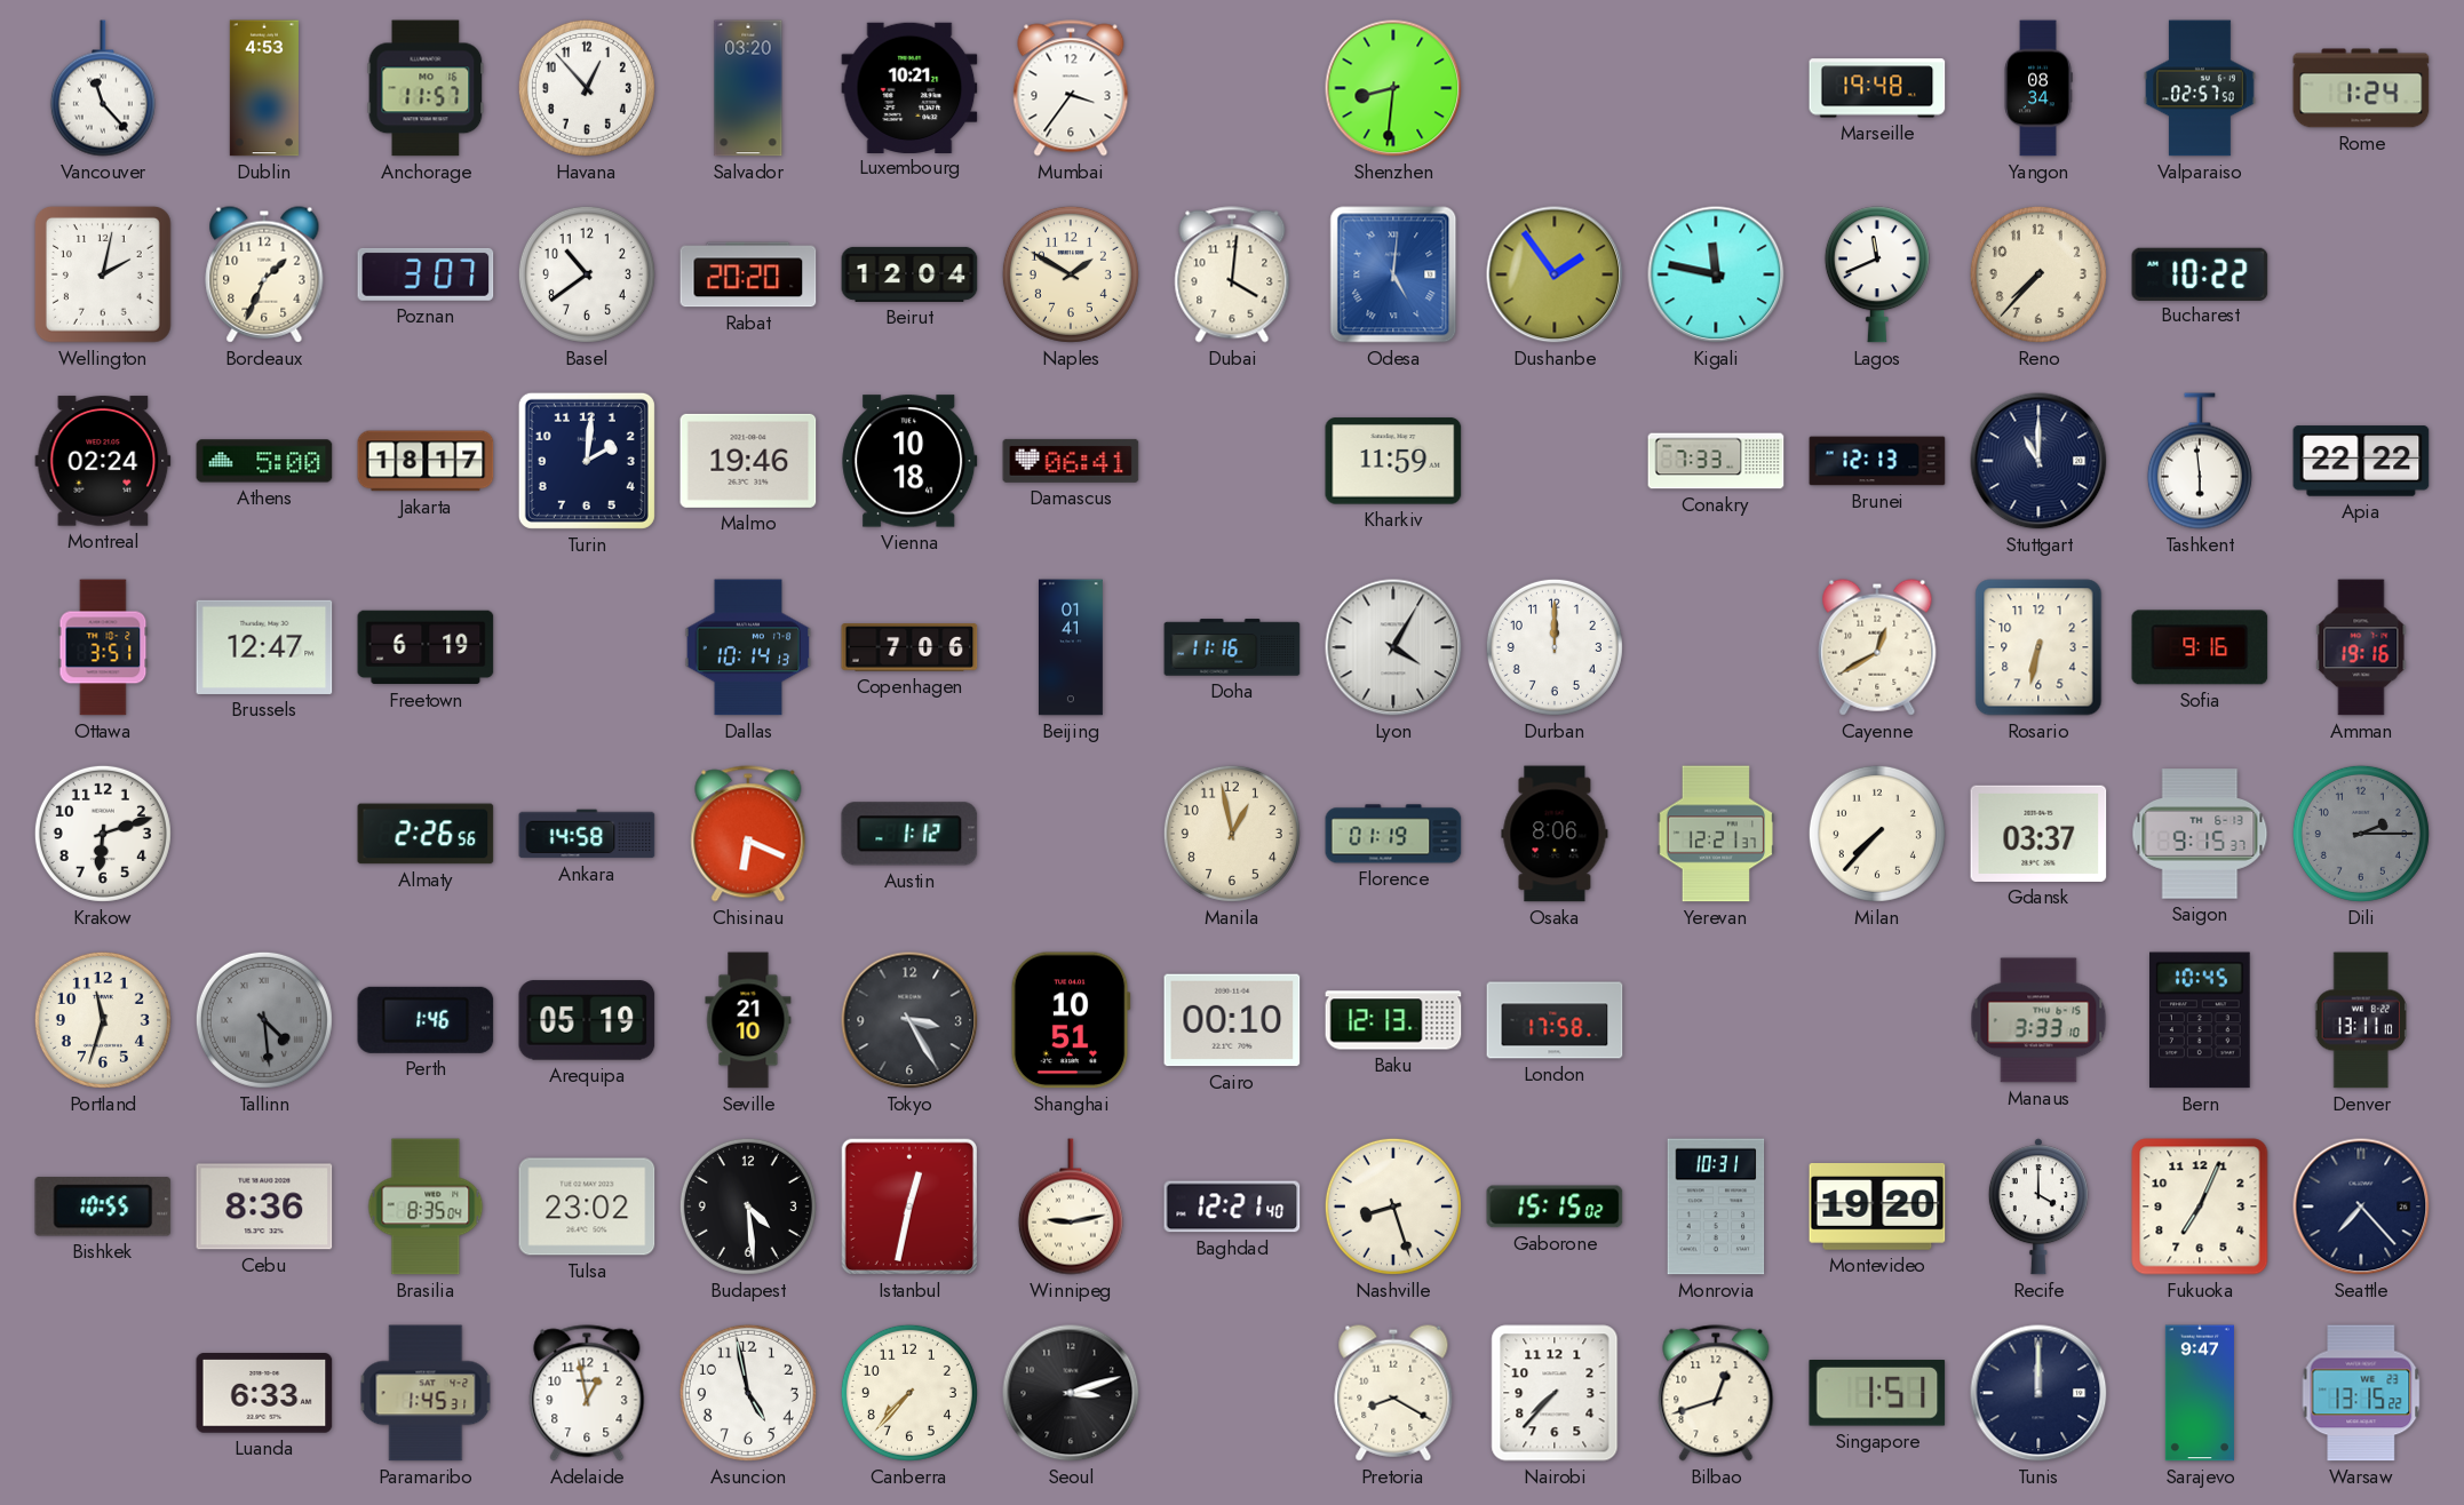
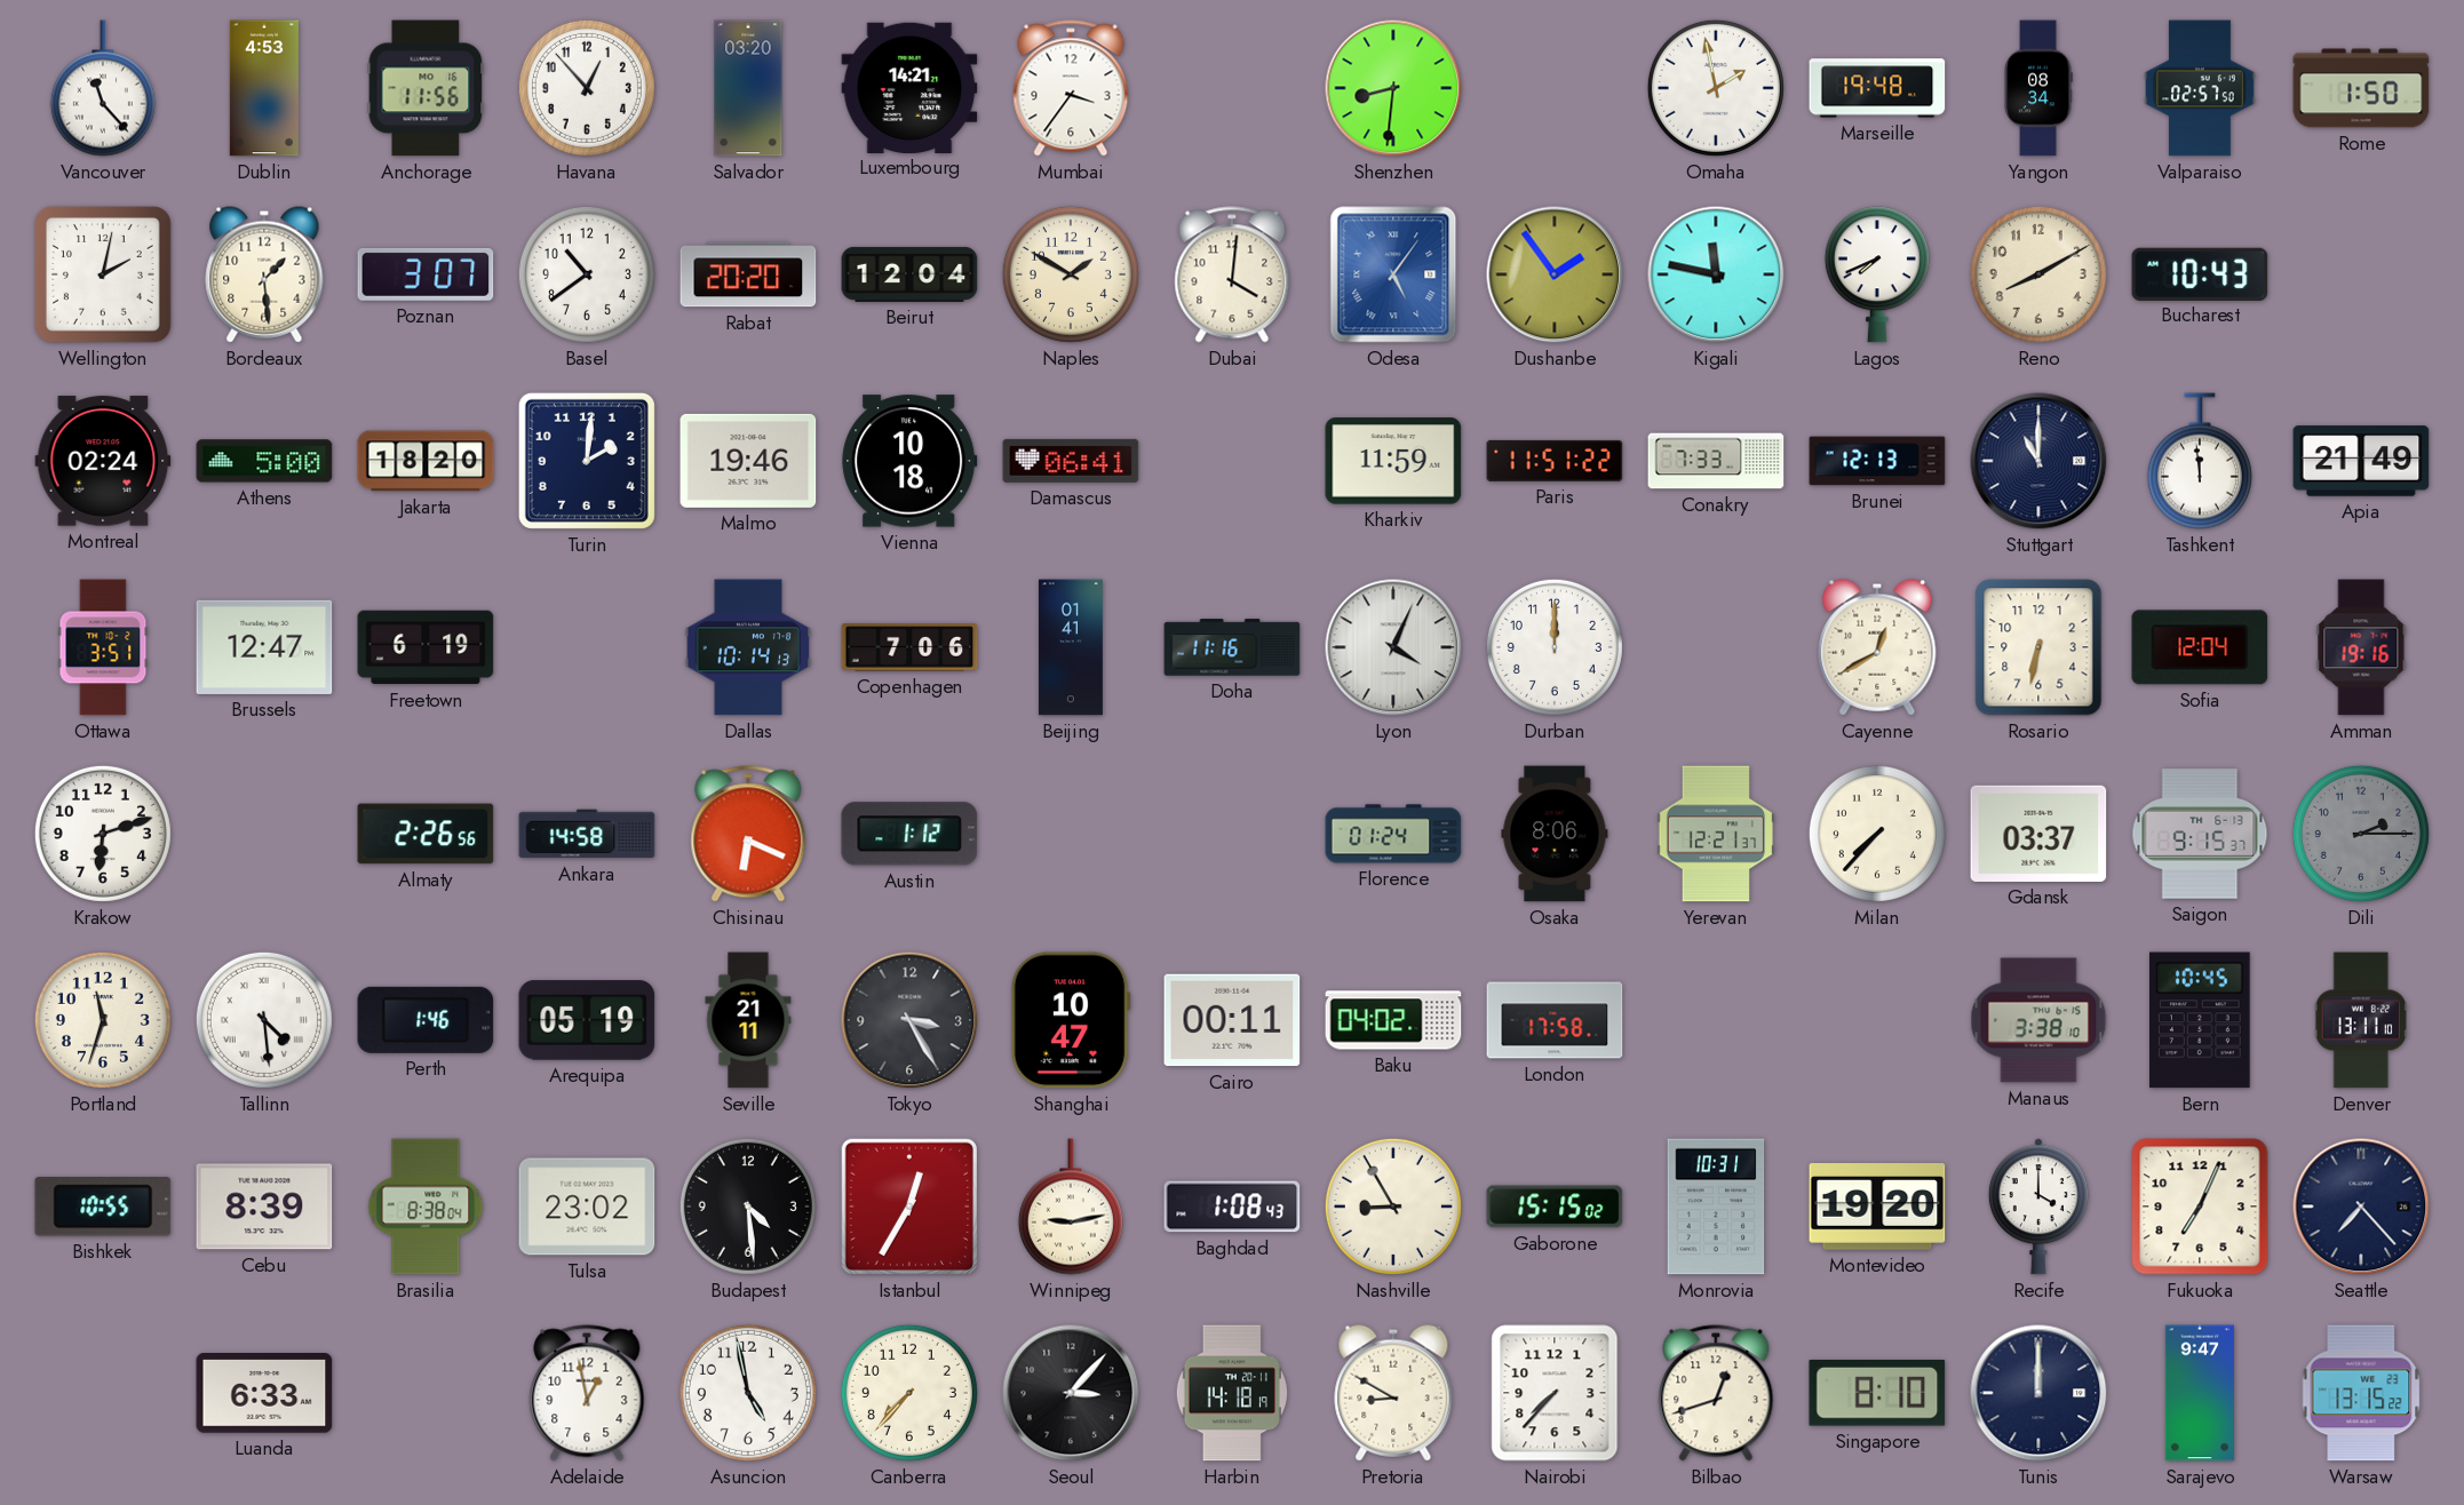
Anchorage: 11:57 -> 11:56
Luxembourg: 10:21 -> 14:21
Omaha: none -> 1:58
Rome: 1:24 -> 1:50
Bordeaux: 1:34 -> 1:29
Odesa: 5:01 -> 5:06
Lagos: 11:41 -> 7:41
Reno: 7:37 -> 8:10
Bucharest: 10:22 -> 10:43
Jakarta: 18:17 -> 18:20
Paris: none -> 11:51
Tashkent: 5:59 -> 11:59
Apia: 22:22 -> 21:49
Lyon: 4:05 -> 4:04
Sofia: 9:16 -> 12:04
Manila: 12:58 -> none
Florence: 01:19 -> 01:24
Tallinn dial: grey -> white
Seville: 21:10 -> 21:11
Shanghai: 10:51 -> 10:47
Cairo: 00:10 -> 00:11
Baku: 12:13 -> 04:02
Manaus: 3:33 -> 3:38
Cebu: 8:36 -> 8:39
Brasilia: 8:35 -> 8:38
Istanbul: 12:32 -> 12:35
Baghdad: 12:21 -> 1:08
Nashville: 8:27 -> 8:55
Paramaribo: 1:45 -> none
Seoul: 3:12 -> 3:07
Harbin: none -> 14:18
Pretoria: 8:20 -> 8:50
Singapore: 1:51 -> 8:10
